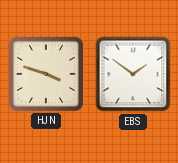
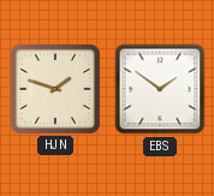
HJN: 3:48 -> 1:48
